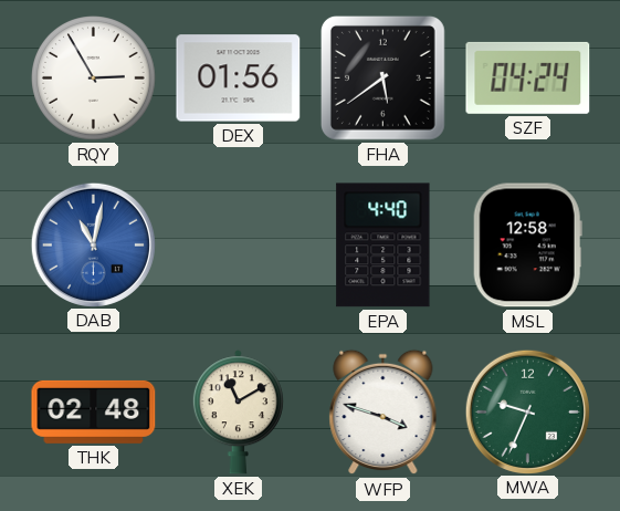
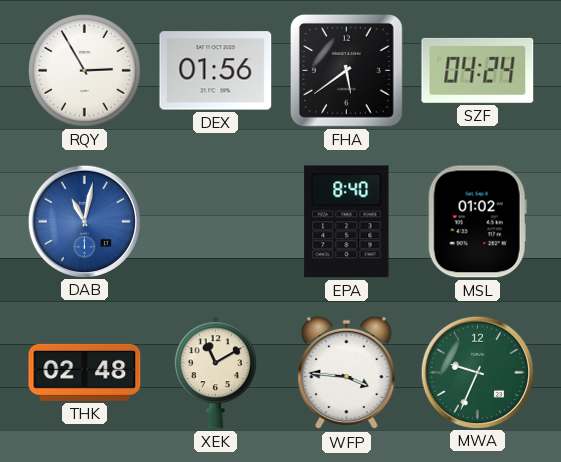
EPA: 4:40 -> 8:40
MSL: 12:58 -> 01:02
WFP: 3:48 -> 3:46
